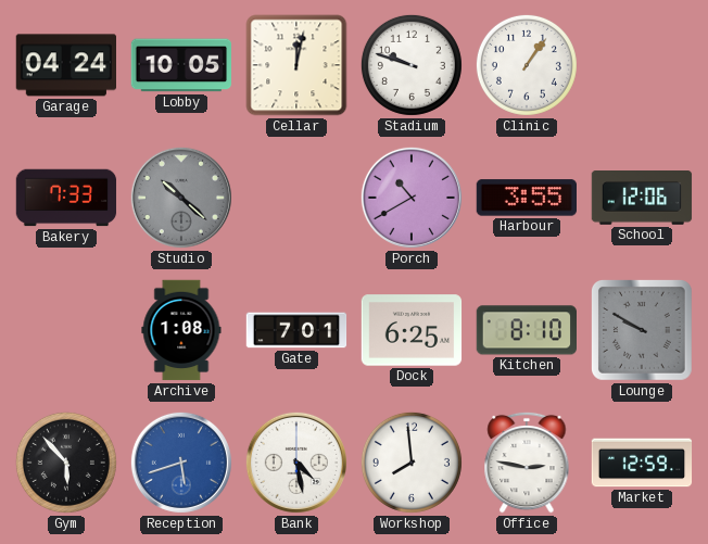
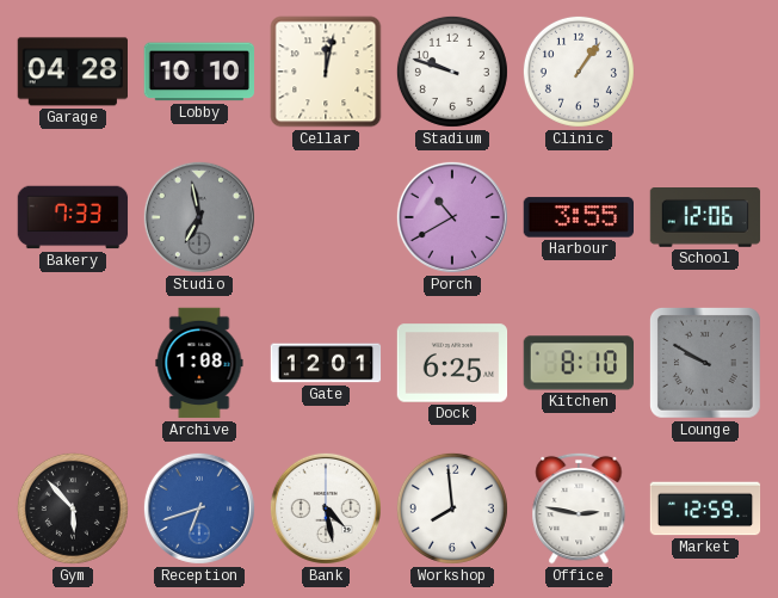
Garage: 04:24 -> 04:28
Lobby: 10:05 -> 10:10
Studio: 10:22 -> 6:58
Gate: 7:01 -> 12:01
Reception: 5:42 -> 6:42
